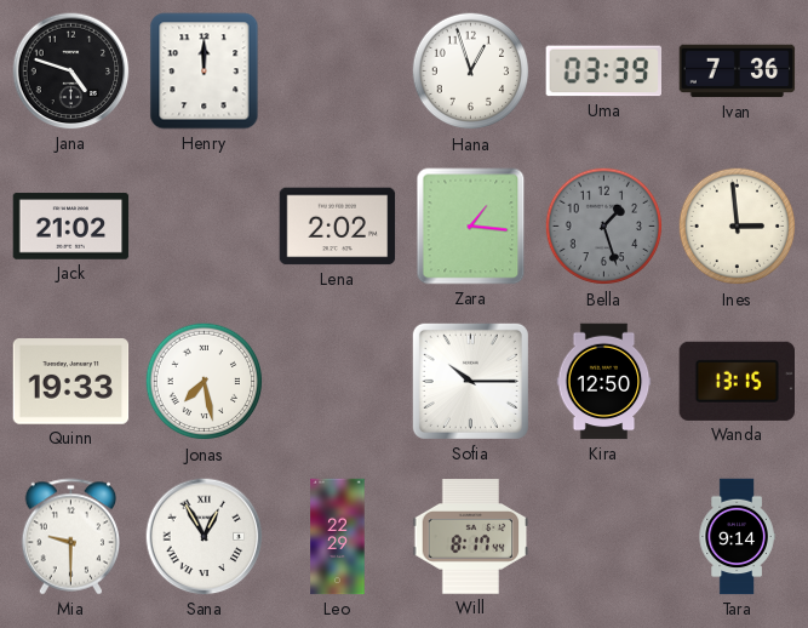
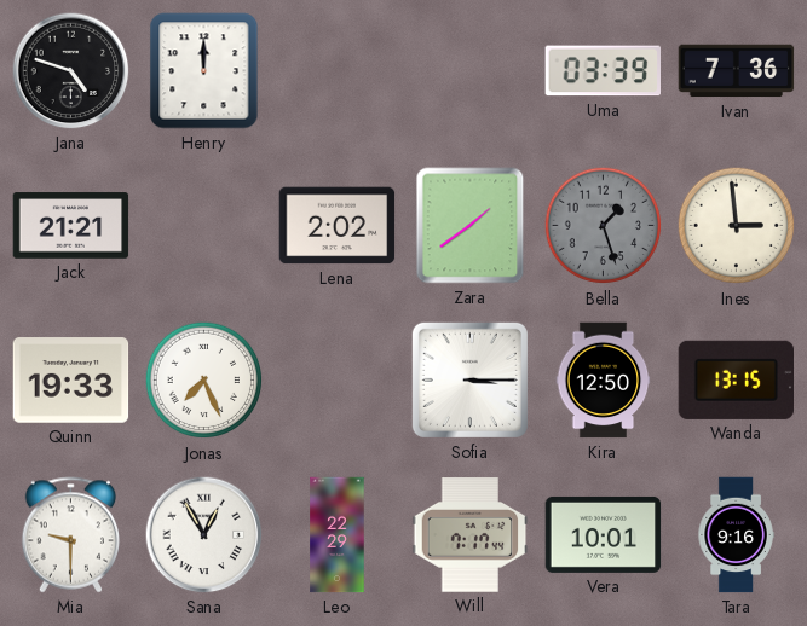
Hana: 12:57 -> none
Jack: 21:02 -> 21:21
Zara: 1:16 -> 1:39
Jonas: 7:28 -> 7:26
Sofia: 10:15 -> 3:15
Will: 8:17 -> 7:17
Vera: none -> 10:01
Tara: 9:14 -> 9:16
